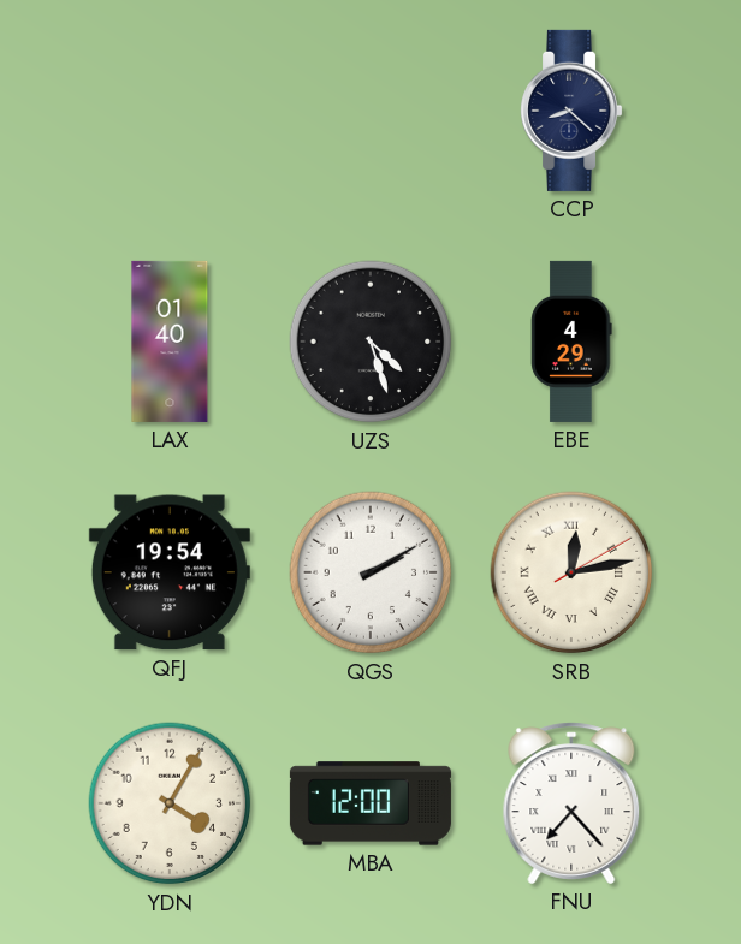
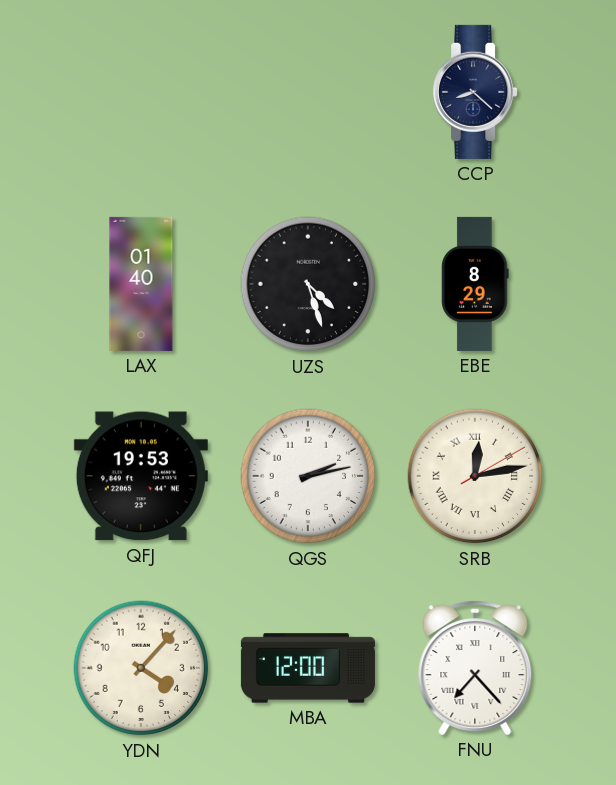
EBE: 4:29 -> 8:29
QFJ: 19:54 -> 19:53
QGS: 2:10 -> 2:13
YDN: 4:05 -> 4:07
